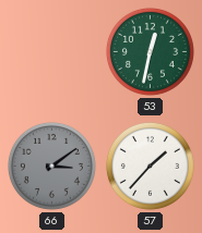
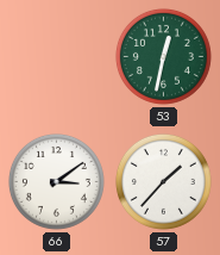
66 dial: grey -> white
